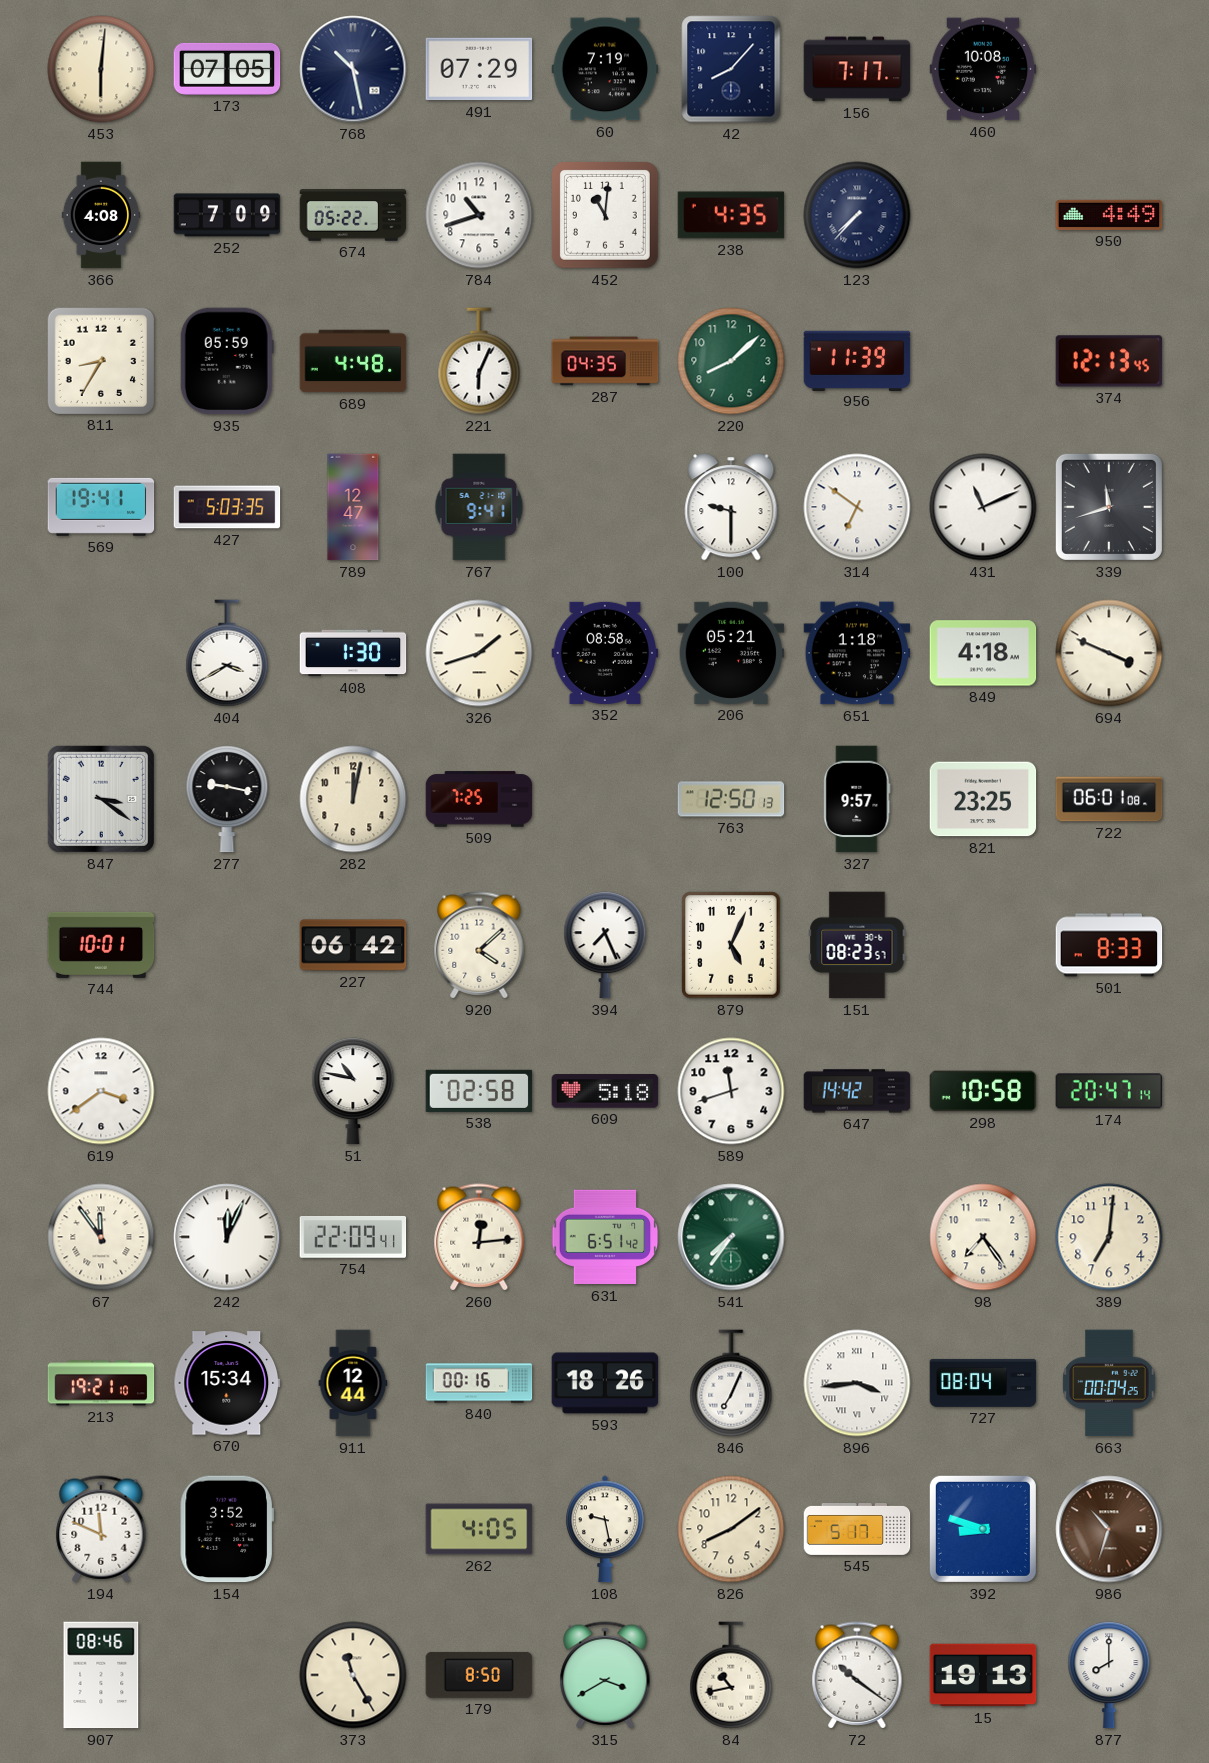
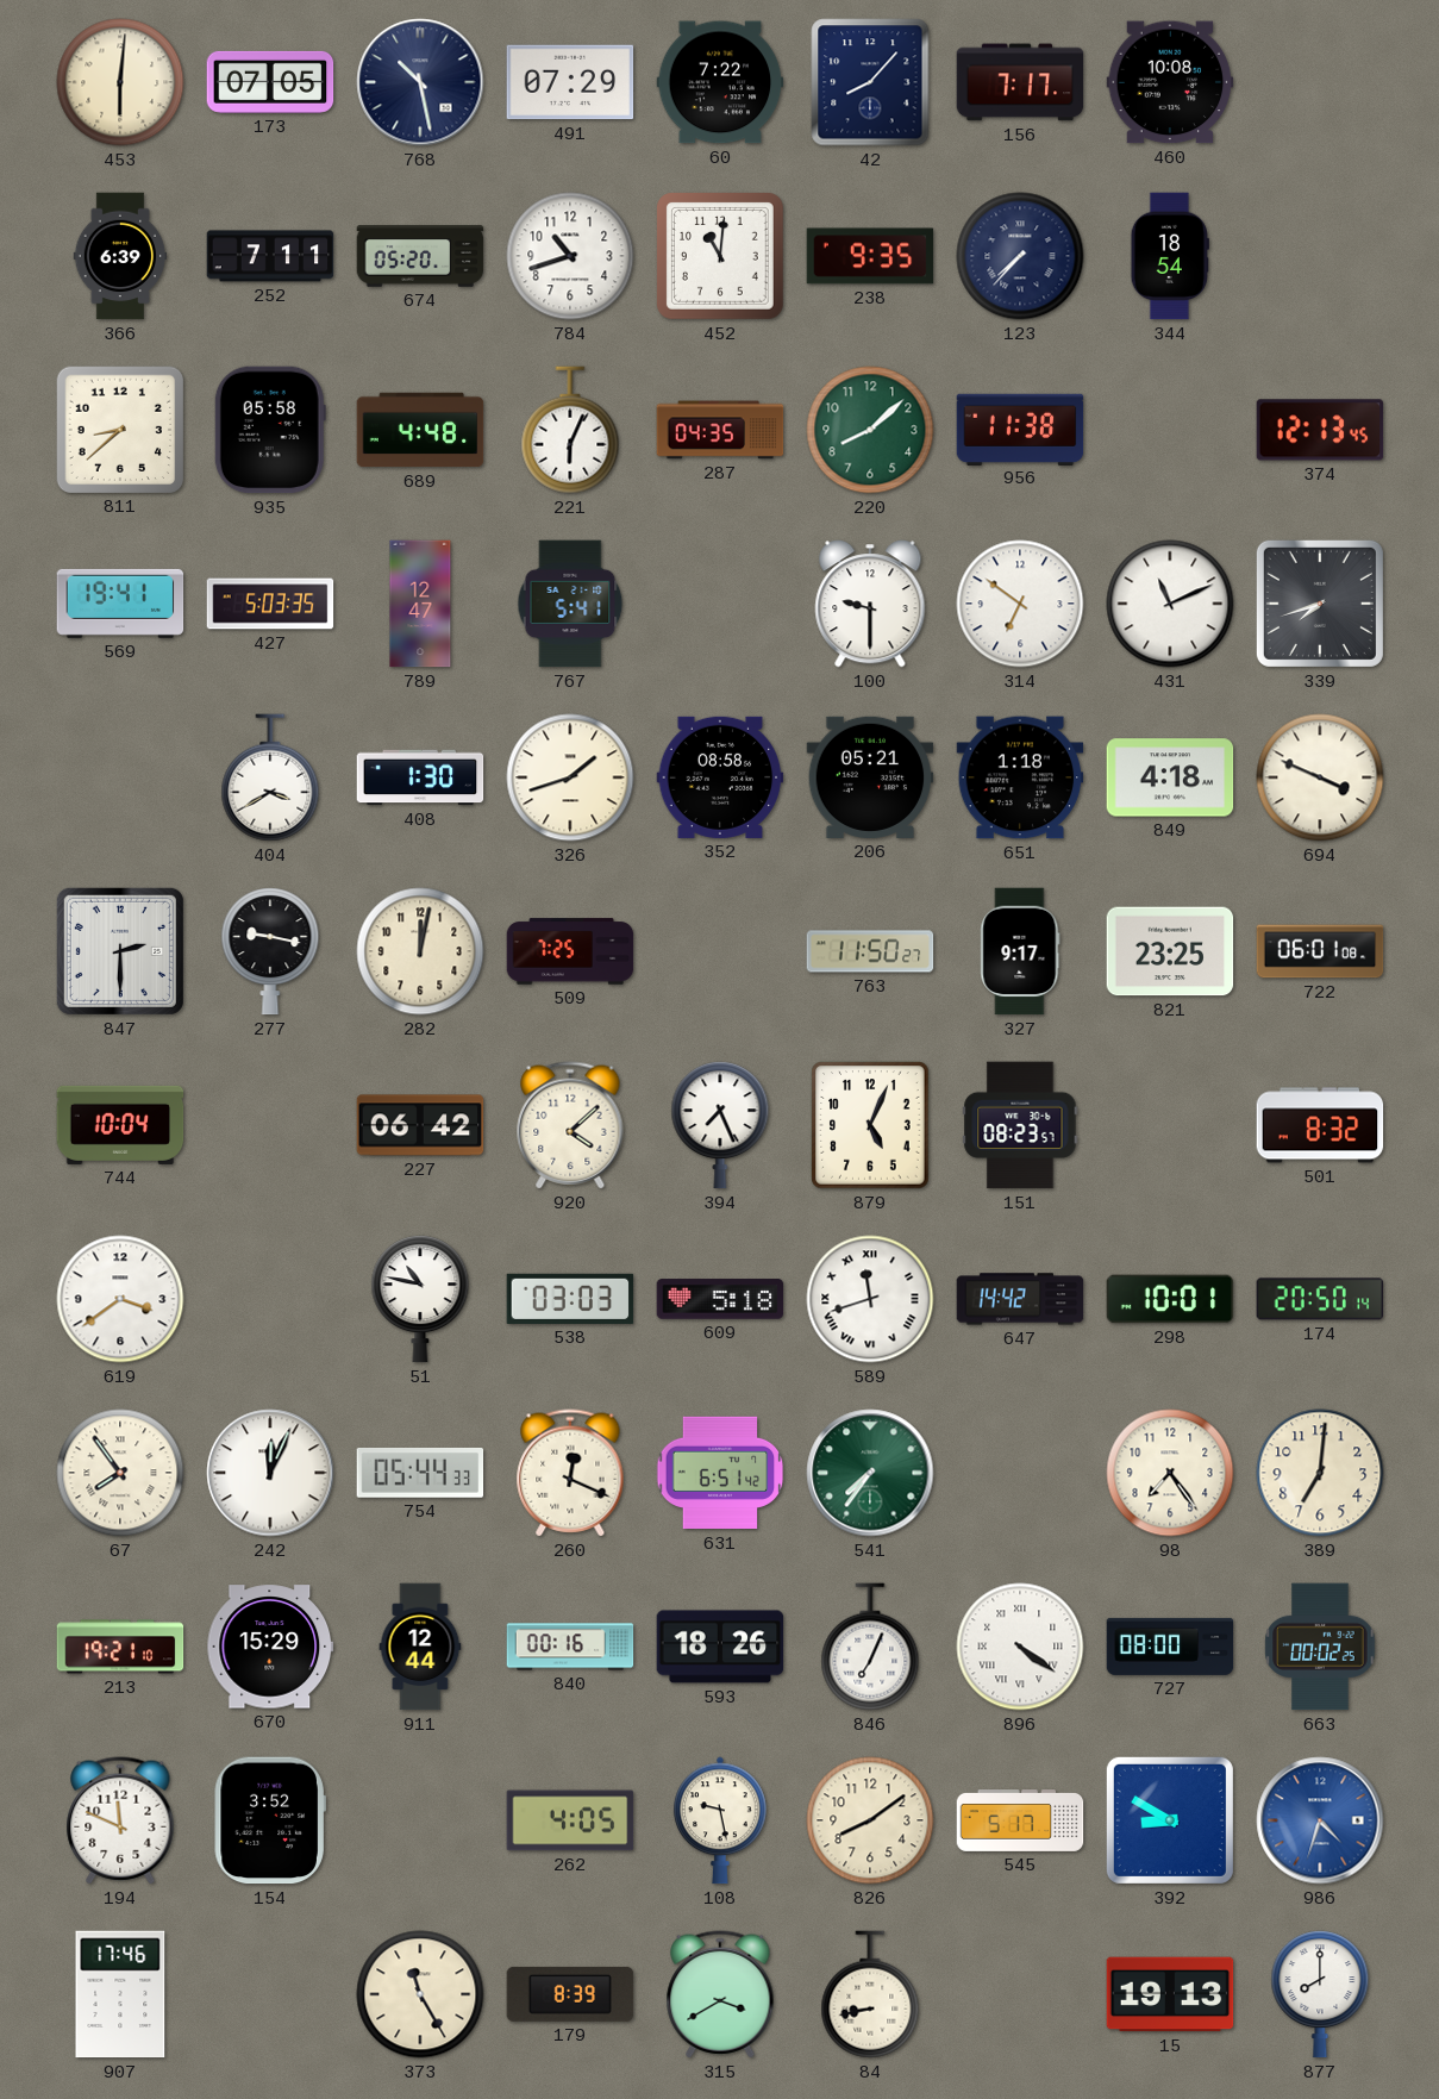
60: 7:19 -> 7:22
366: 4:08 -> 6:39
252: 7:09 -> 7:11
674: 05:22 -> 05:20
238: 4:35 -> 9:35
344: none -> 18:54
950: 4:49 -> none
811: 8:35 -> 8:38
935: 05:59 -> 05:58
956: 11:39 -> 11:38
767: 9:41 -> 5:41
339: 11:42 -> 7:42
847: 3:21 -> 2:30
763: 12:50 -> 11:50
327: 9:57 -> 9:17
744: 10:01 -> 10:04
501: 8:33 -> 8:32
538: 02:58 -> 03:03
589 numerals: Arabic -> Roman
298: 10:58 -> 10:01
174: 20:47 -> 20:50
67: 11:54 -> 7:54
754: 22:09 -> 05:44
260: 12:14 -> 12:19
670: 15:34 -> 15:29
896: 3:44 -> 4:21
727: 08:04 -> 08:00
663: 00:04 -> 00:02
392: 8:48 -> 8:50
986: 10:33 -> 4:33
986 dial: brown -> blue
907: 08:46 -> 17:46
179: 8:50 -> 8:39
84: 10:43 -> 8:43
72: 10:21 -> none
